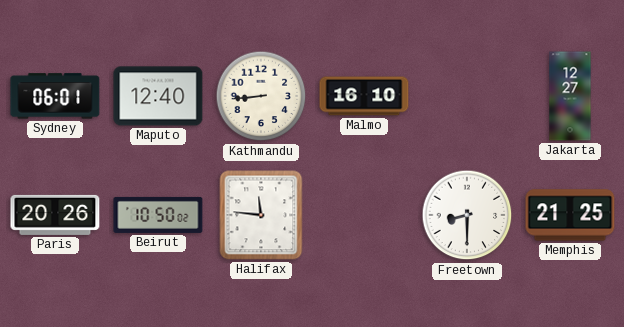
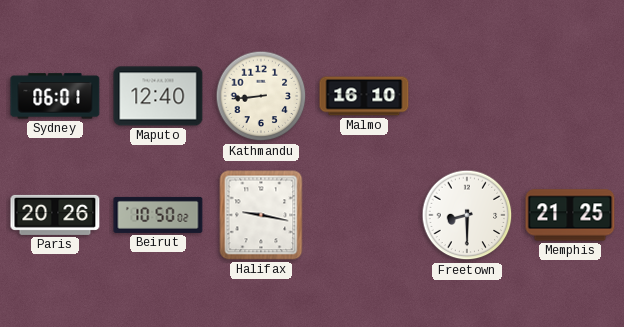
Jakarta: 12:27 -> none
Halifax: 11:46 -> 9:17
